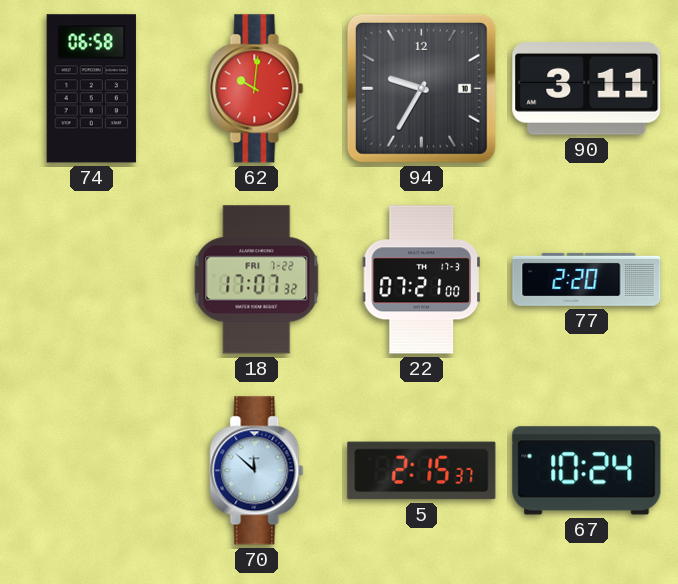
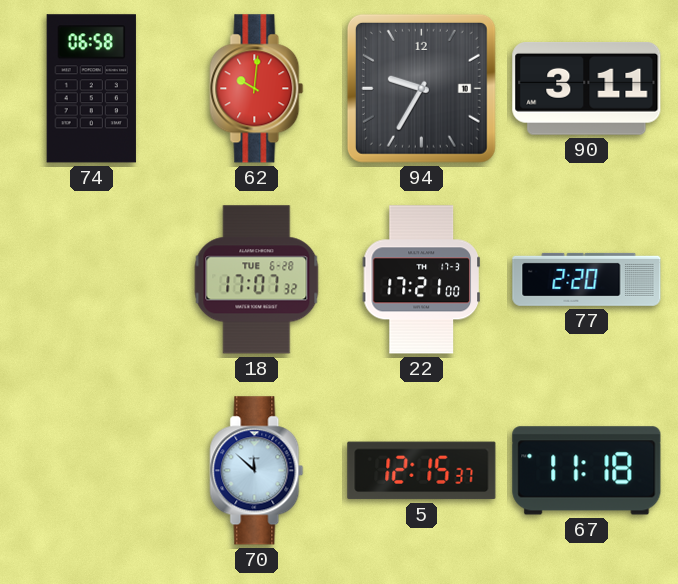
18 date: FRI 7-22 -> TUE 6-28
22: 07:21 -> 17:21
5: 2:15 -> 12:15
67: 10:24 -> 11:18
